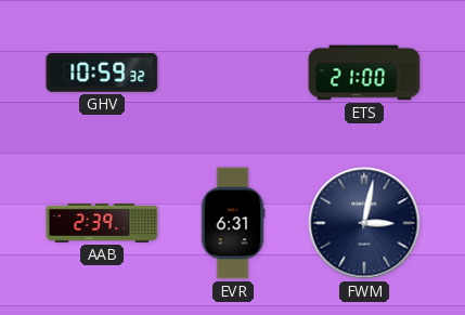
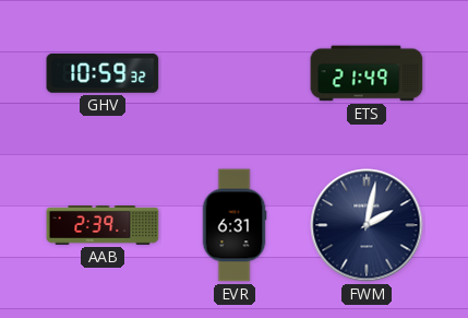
ETS: 21:00 -> 21:49
FWM: 3:02 -> 2:02
